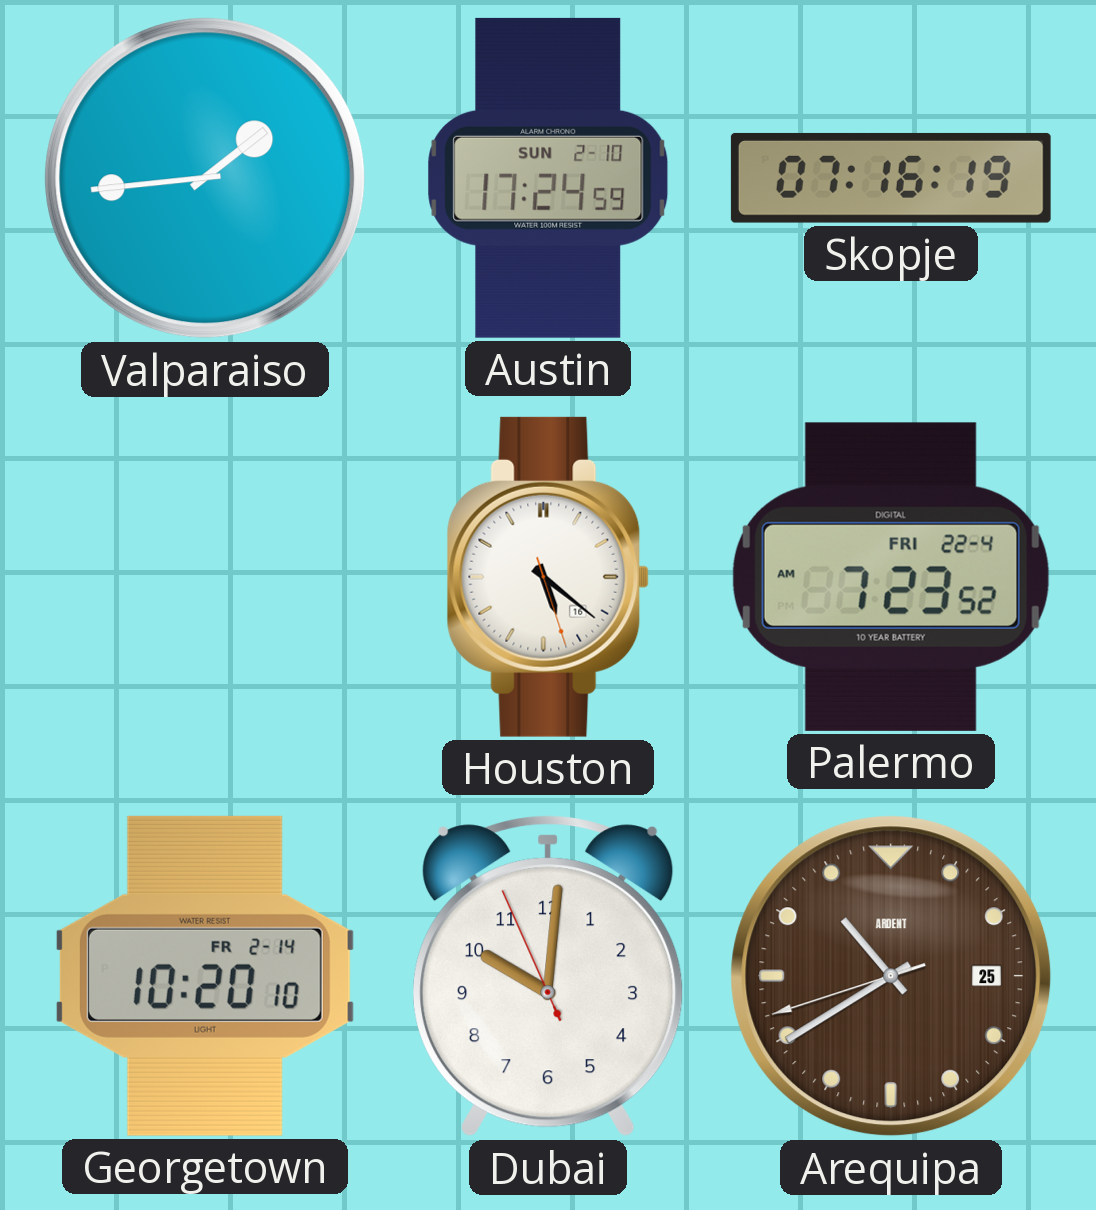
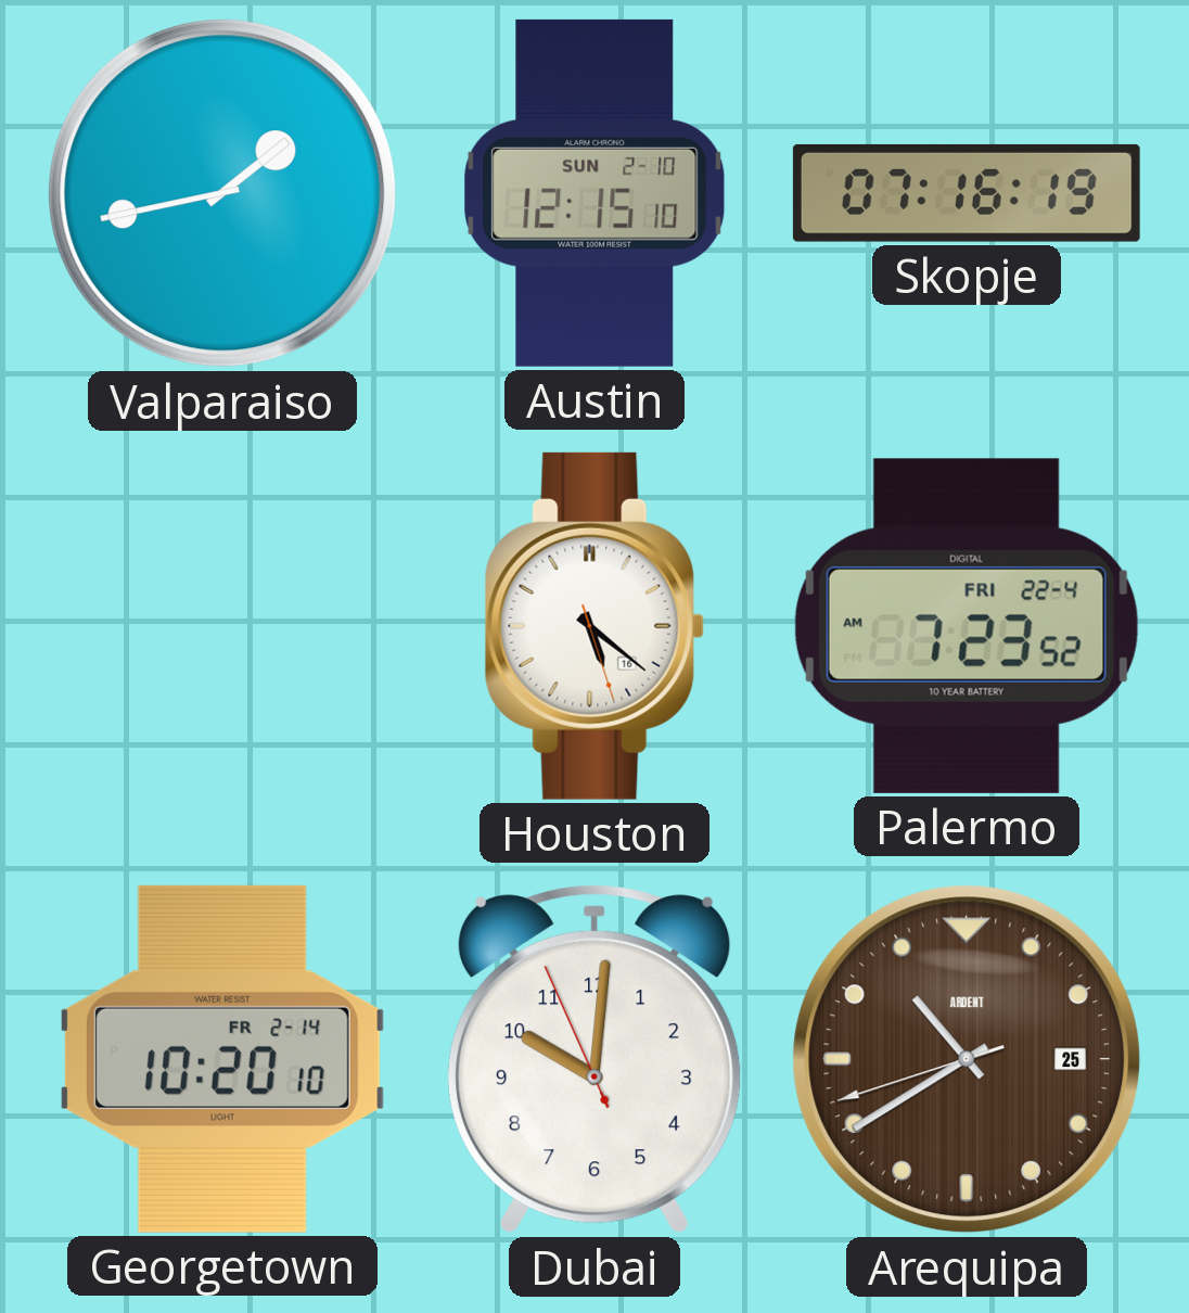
Valparaiso: 1:44 -> 1:43
Austin: 17:24 -> 12:15
